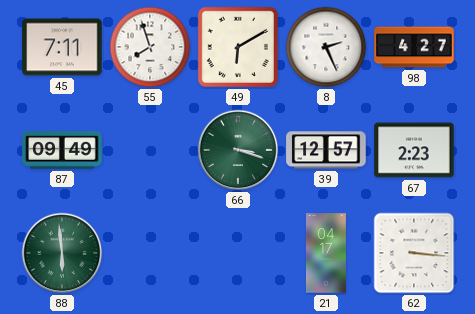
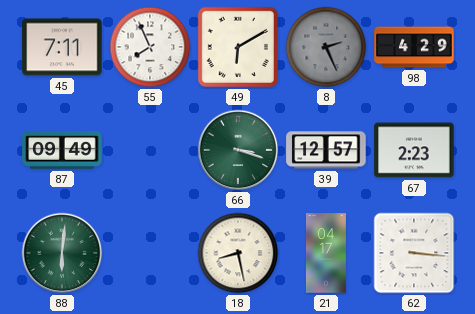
55: 7:57 -> 7:56
8 dial: white -> grey
98: 4:27 -> 4:29
88: 5:59 -> 6:01
18: none -> 8:28
